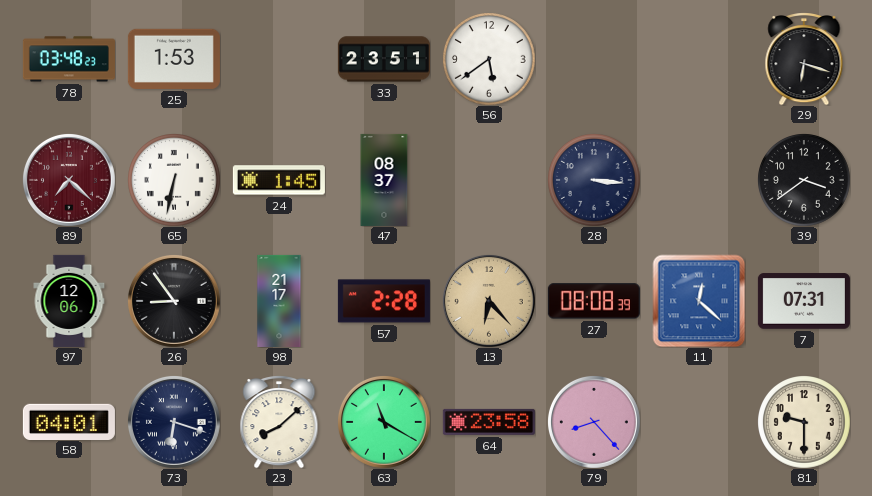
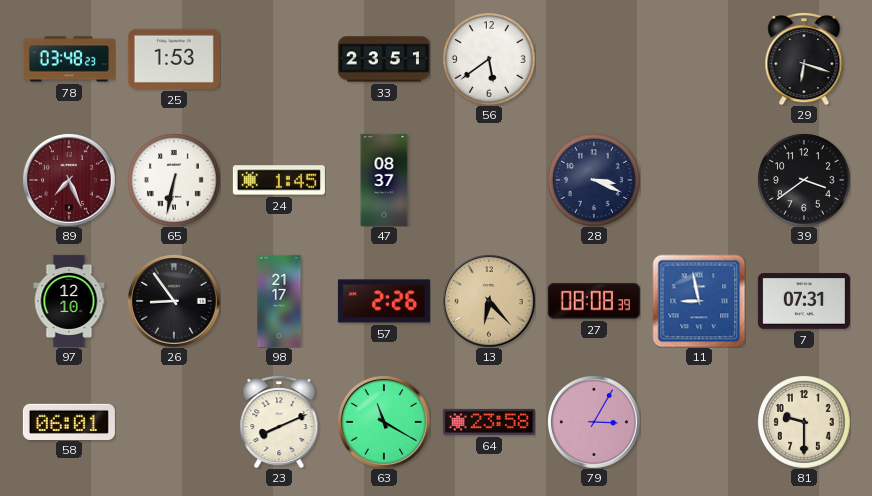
89: 7:22 -> 7:26
28: 3:16 -> 3:19
97: 12:06 -> 12:10
57: 2:28 -> 2:26
11: 12:22 -> 8:58
58: 04:01 -> 06:01
73: 6:18 -> none
23: 8:08 -> 8:11
79: 8:23 -> 3:05
